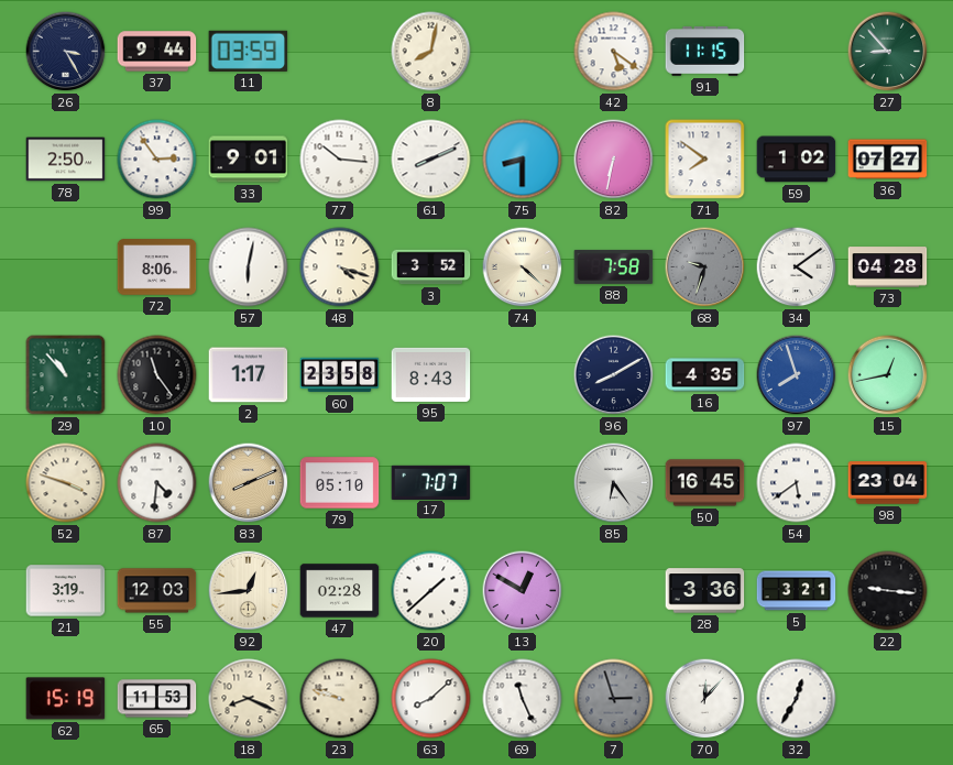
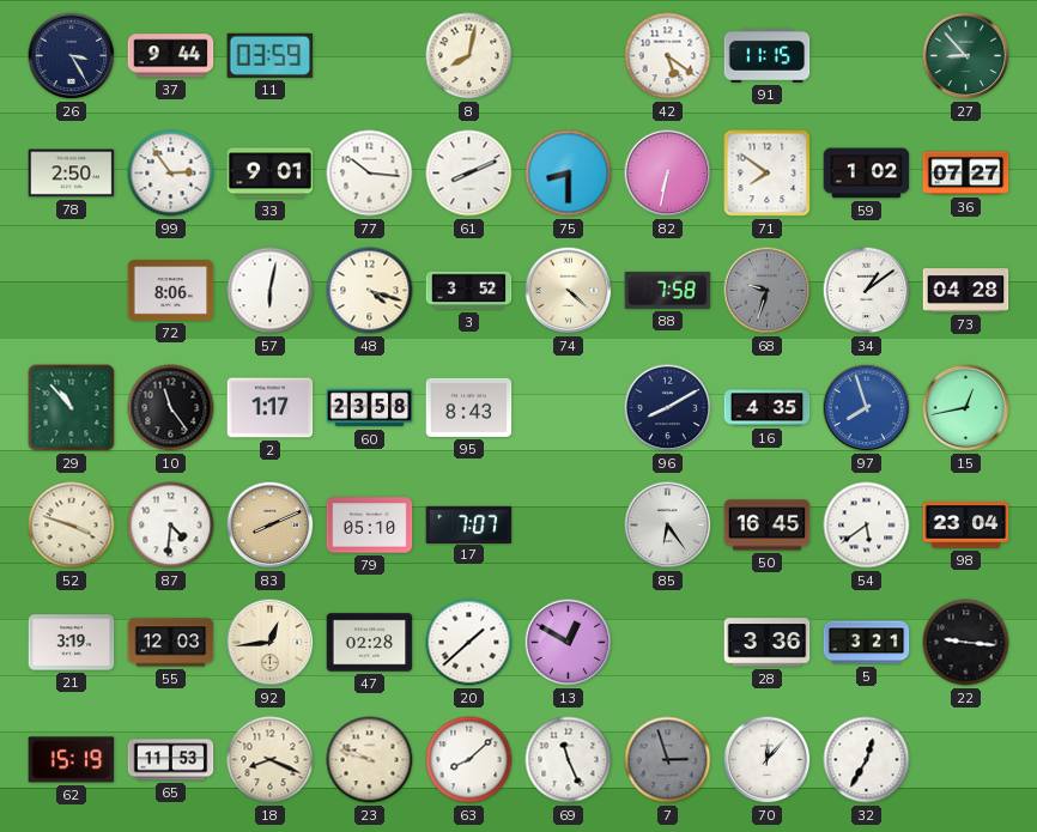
34: 4:09 -> 1:09
